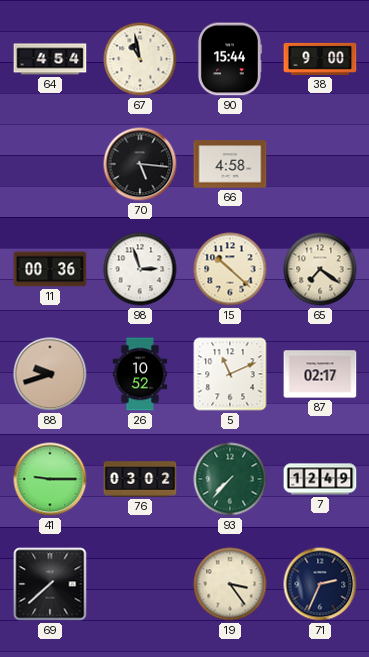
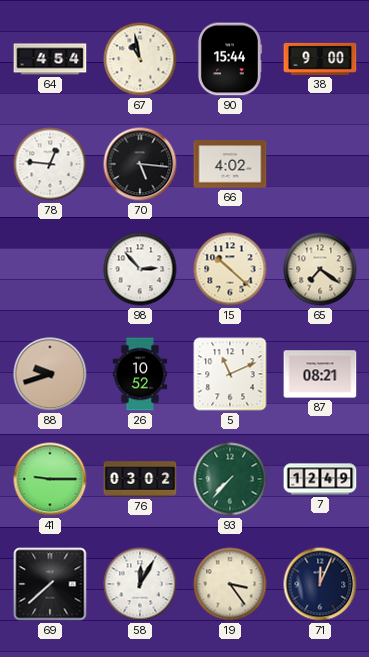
78: none -> 12:46
66: 4:58 -> 4:02
11: 00:36 -> none
98: 2:57 -> 2:53
87: 02:17 -> 08:21
58: none -> 12:05
71: 2:34 -> 12:04
